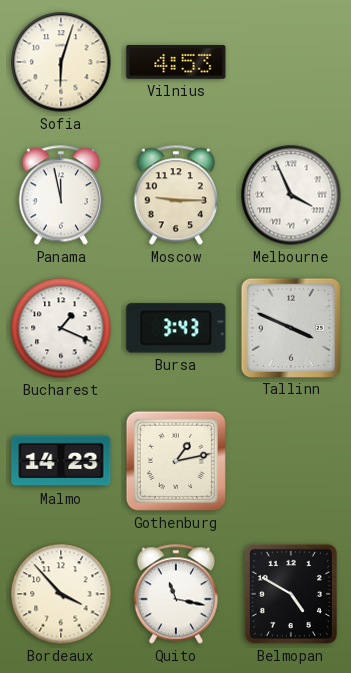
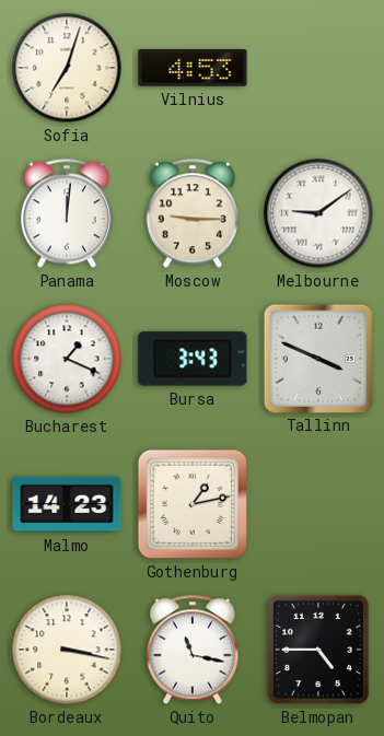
Sofia: 6:03 -> 7:03
Panama: 11:58 -> 12:01
Melbourne: 3:56 -> 9:09
Bordeaux: 3:53 -> 3:17
Belmopan: 4:50 -> 4:45
